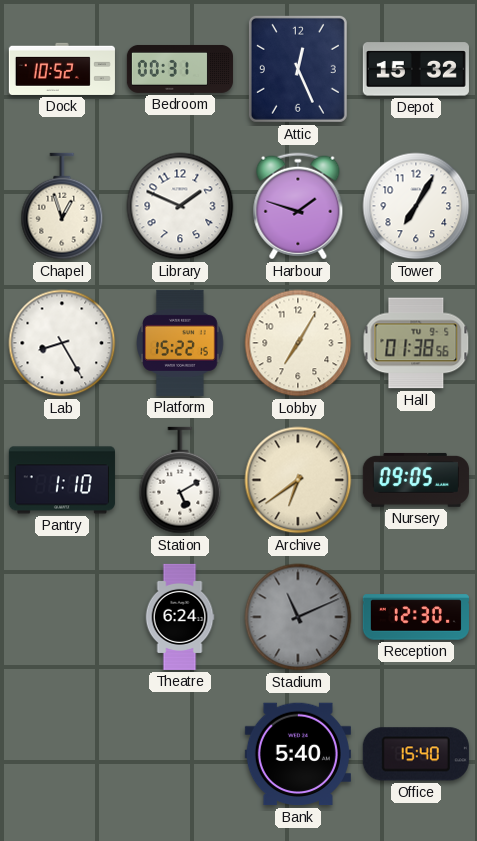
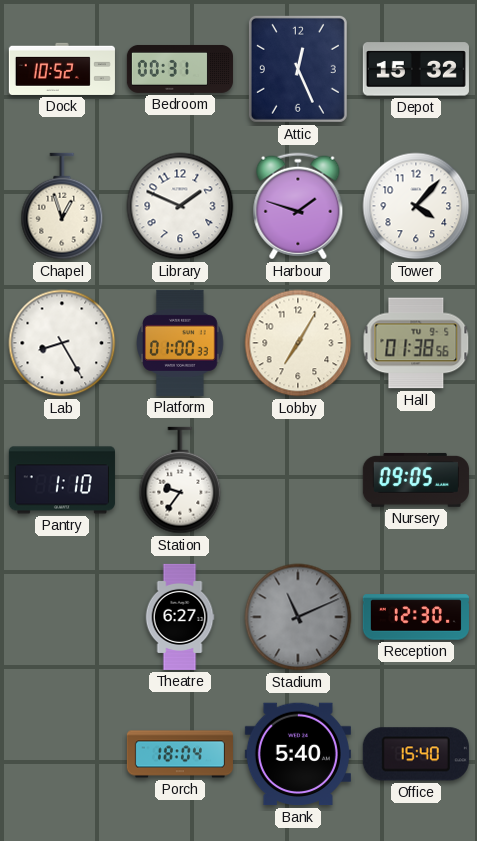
Tower: 7:05 -> 4:07
Platform: 15:22 -> 01:00
Station: 5:10 -> 9:36
Archive: 6:39 -> none
Theatre: 6:24 -> 6:27
Porch: none -> 18:04
